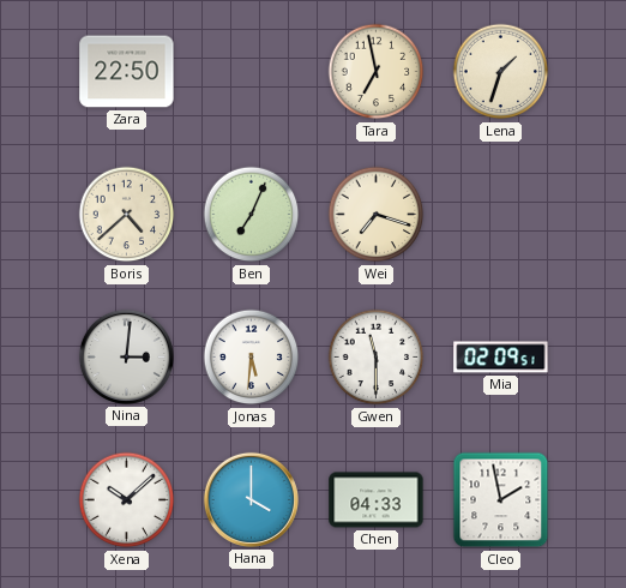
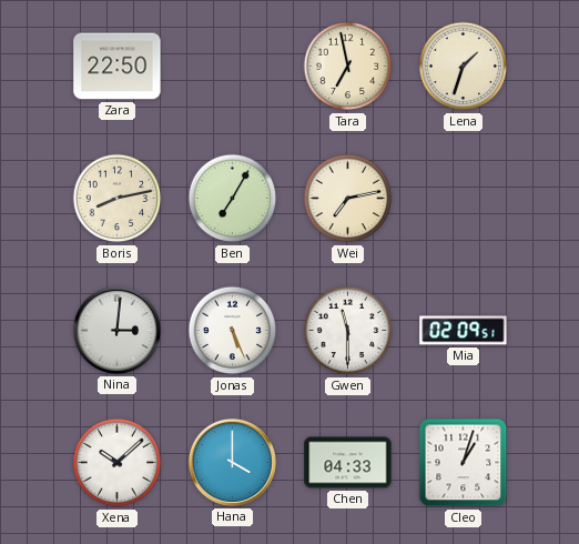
Boris: 4:38 -> 8:13
Ben: 7:04 -> 7:05
Wei: 7:18 -> 7:13
Jonas: 5:31 -> 5:26
Cleo: 1:58 -> 1:03
